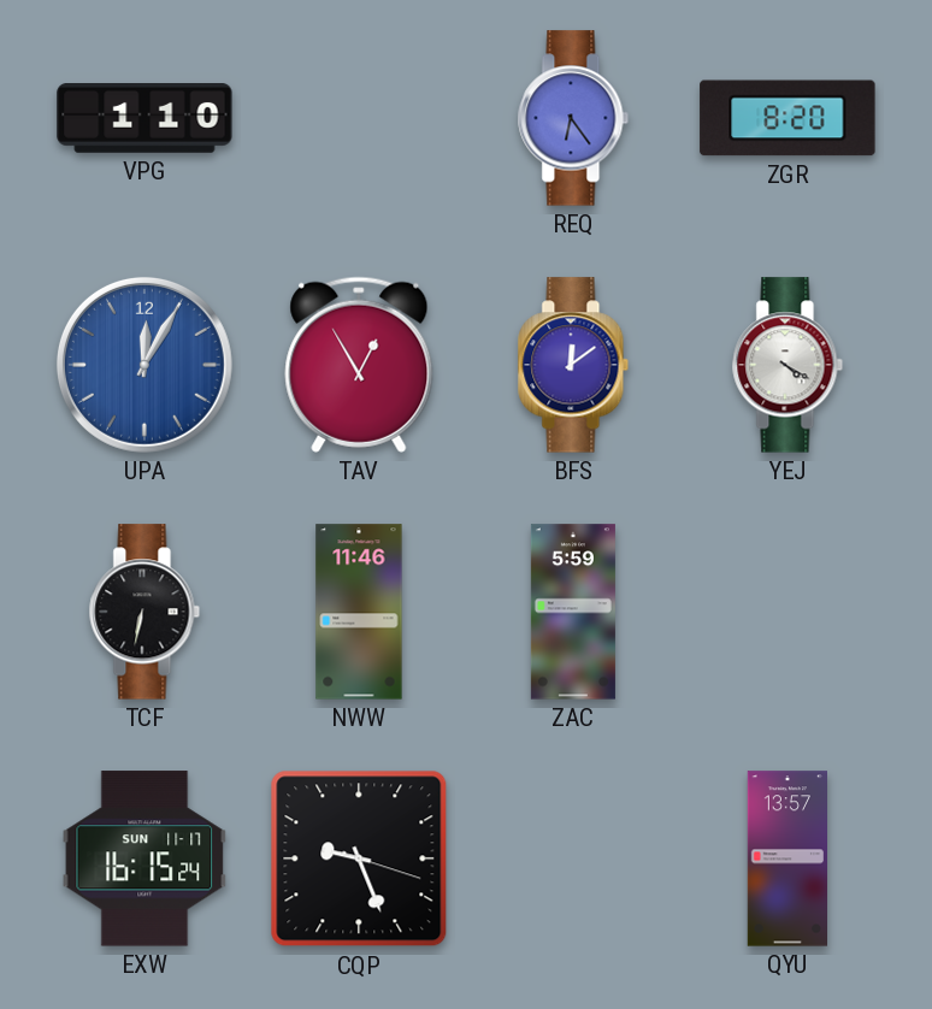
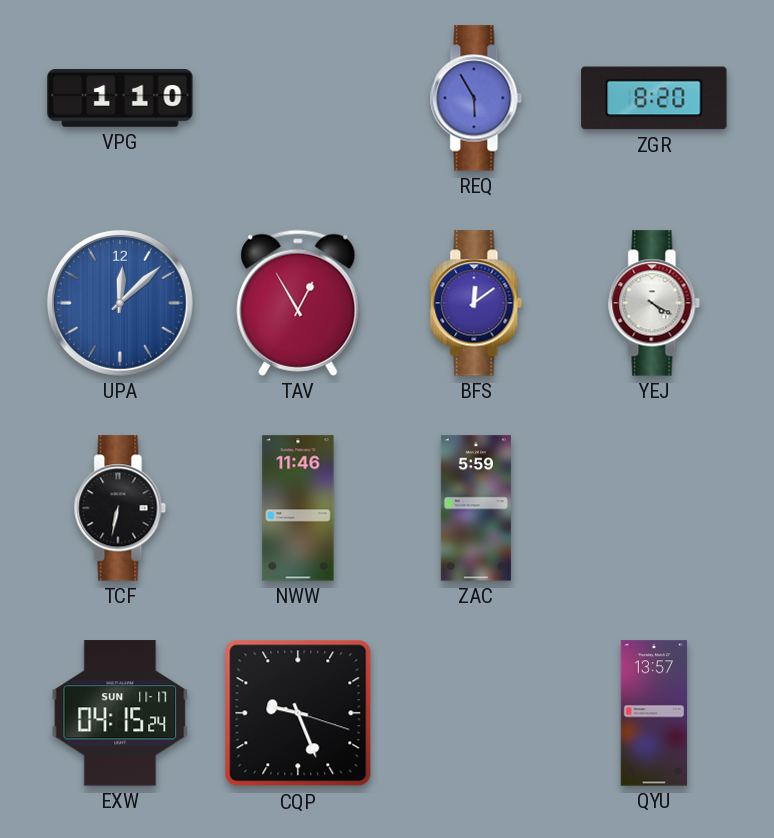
REQ: 6:24 -> 5:55
UPA: 12:05 -> 12:08
EXW: 16:15 -> 04:15
